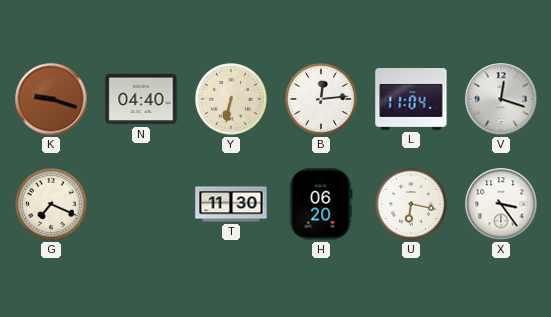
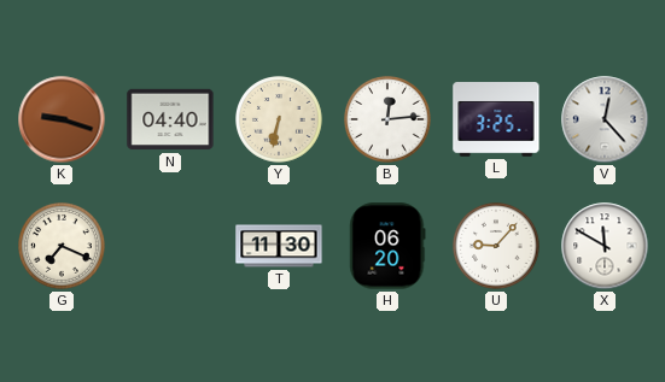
L: 11:04 -> 3:25
V: 12:18 -> 12:23
U: 6:17 -> 9:07
X: 3:24 -> 11:50
